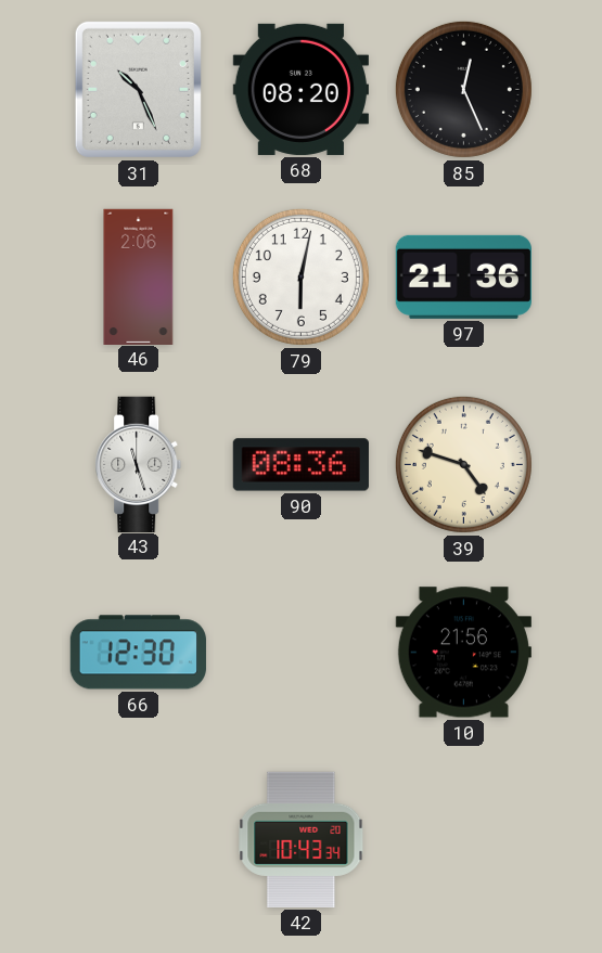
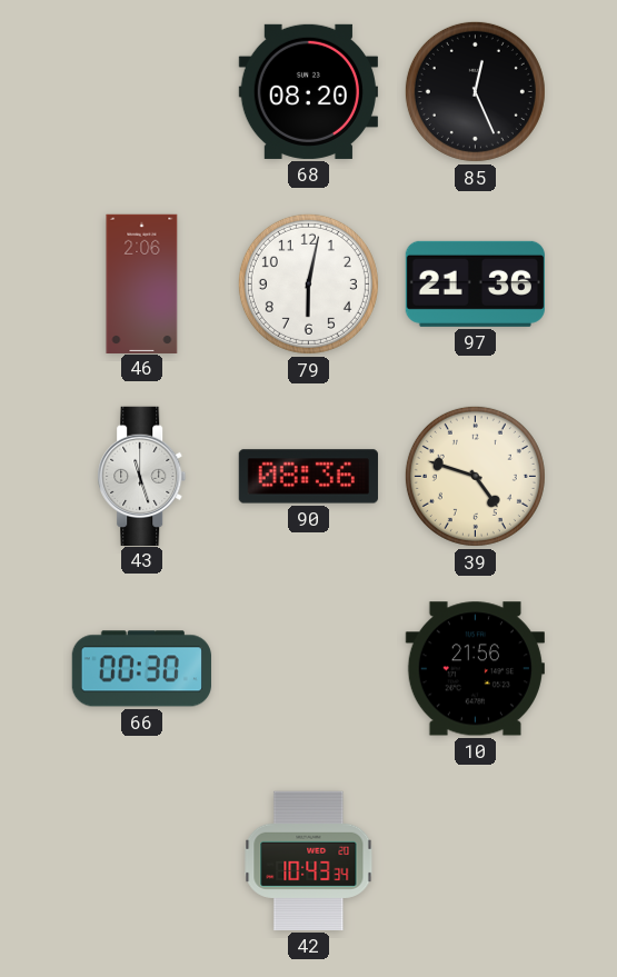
31: 10:26 -> none
66: 12:30 -> 00:30
